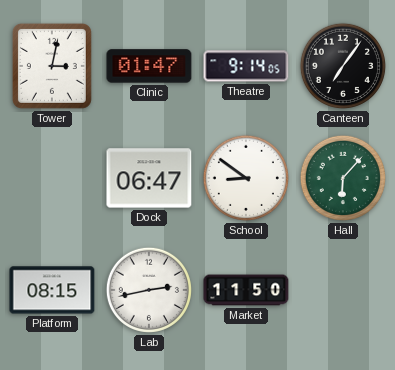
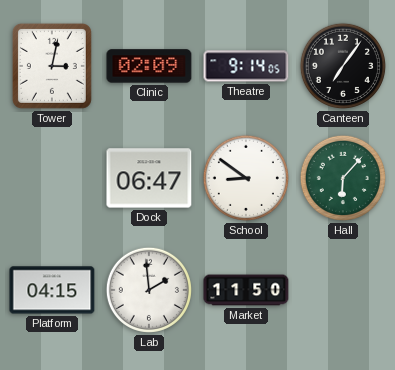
Clinic: 01:47 -> 02:09
Platform: 08:15 -> 04:15
Lab: 2:43 -> 1:59
